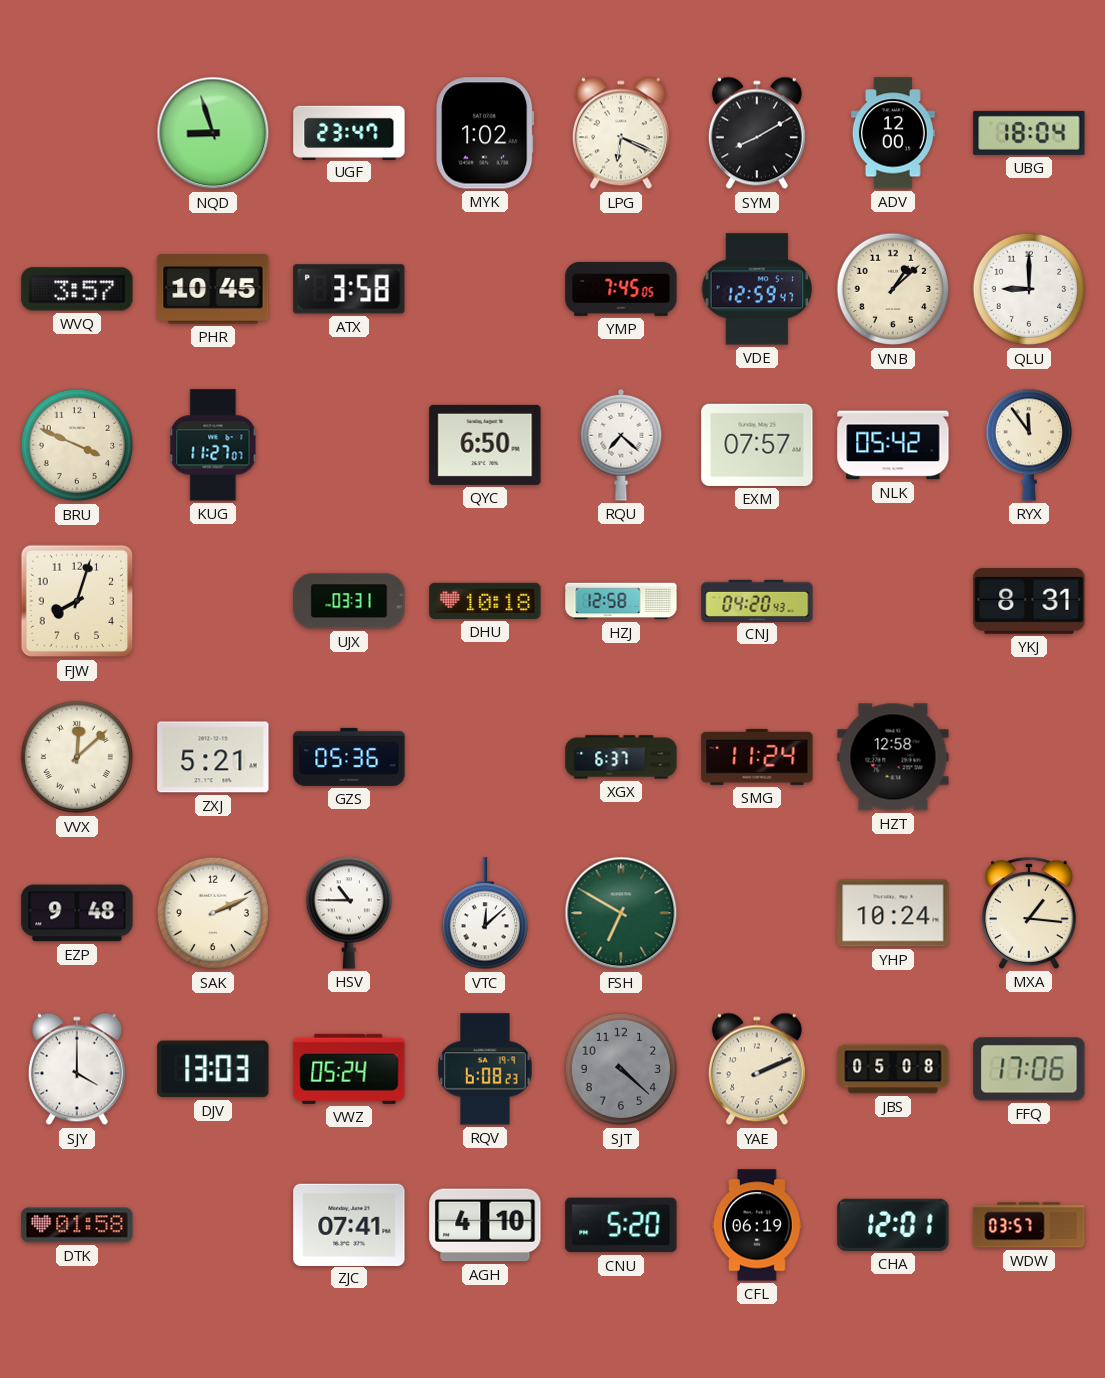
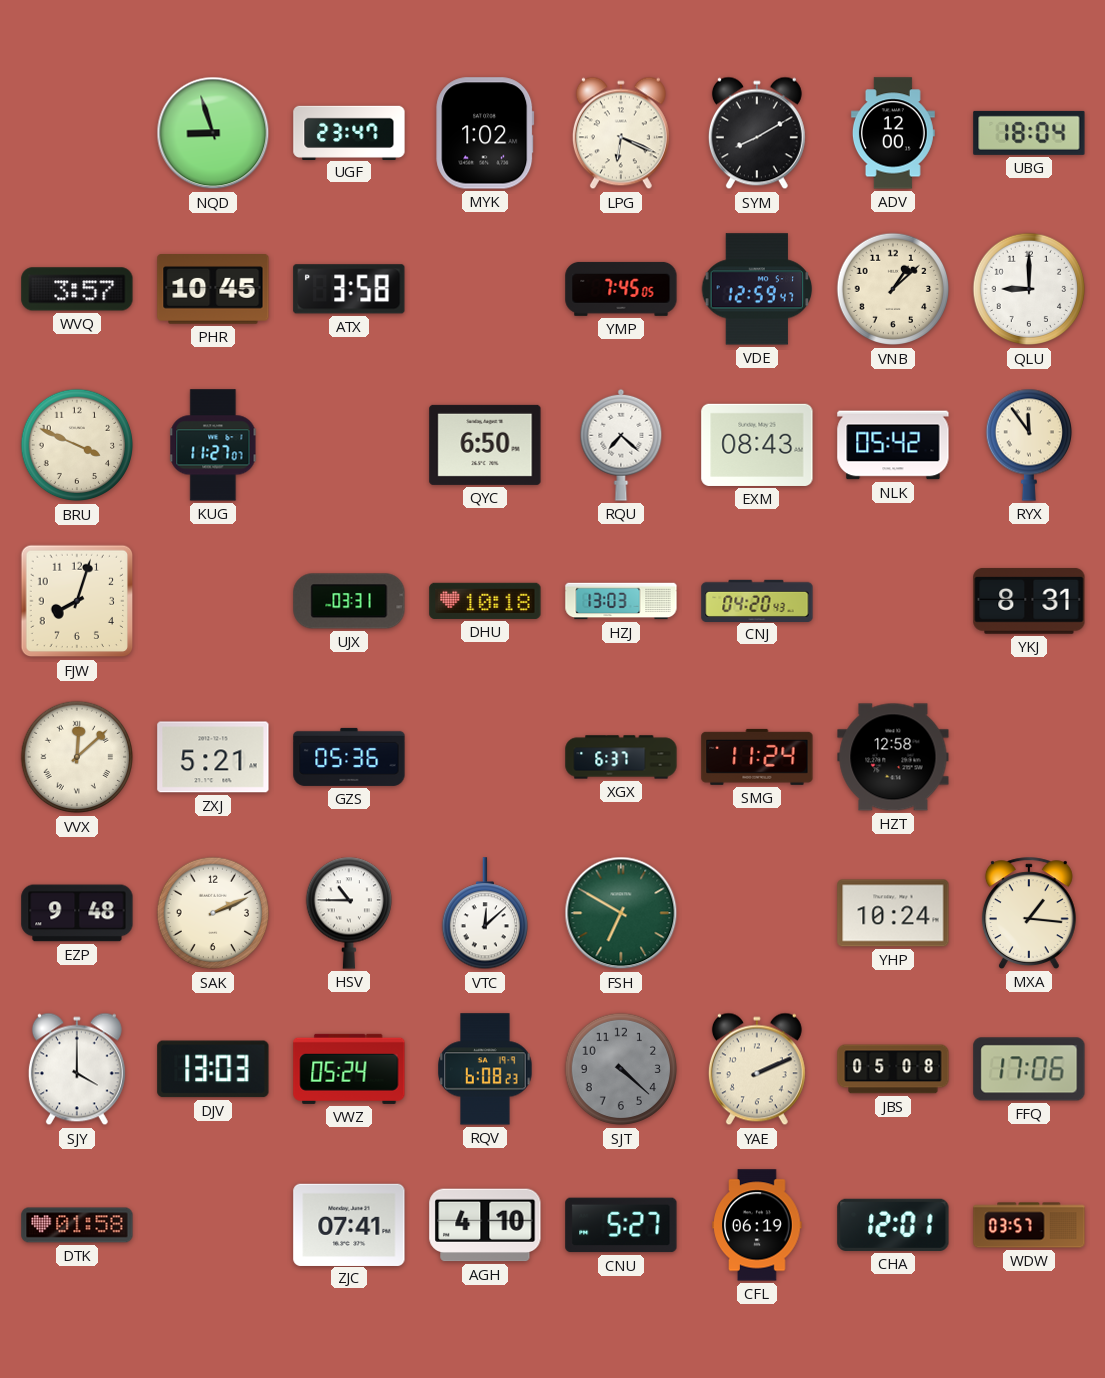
EXM: 07:57 -> 08:43
HZJ: 12:58 -> 13:03
CNU: 5:20 -> 5:27
